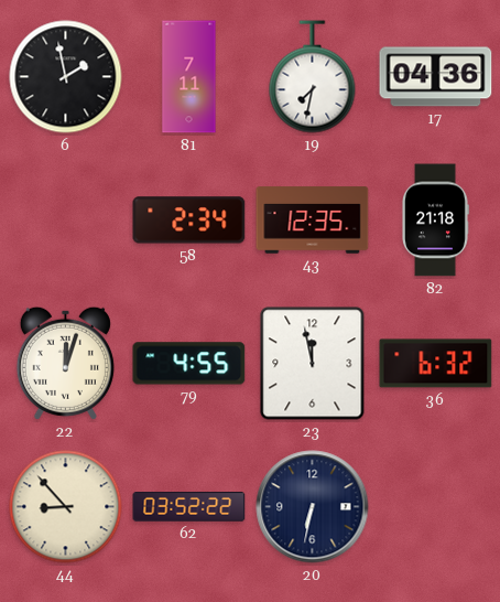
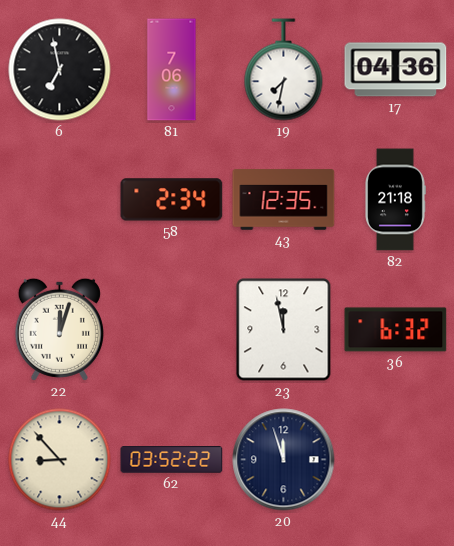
6: 1:58 -> 6:58
81: 7:11 -> 7:06
79: 4:55 -> none
20: 6:32 -> 11:57
